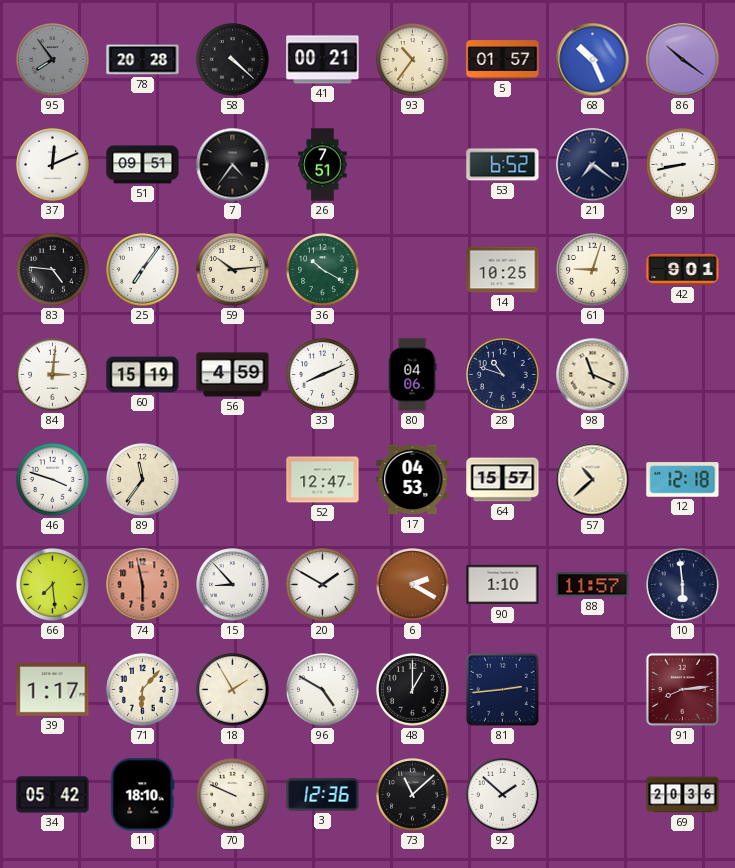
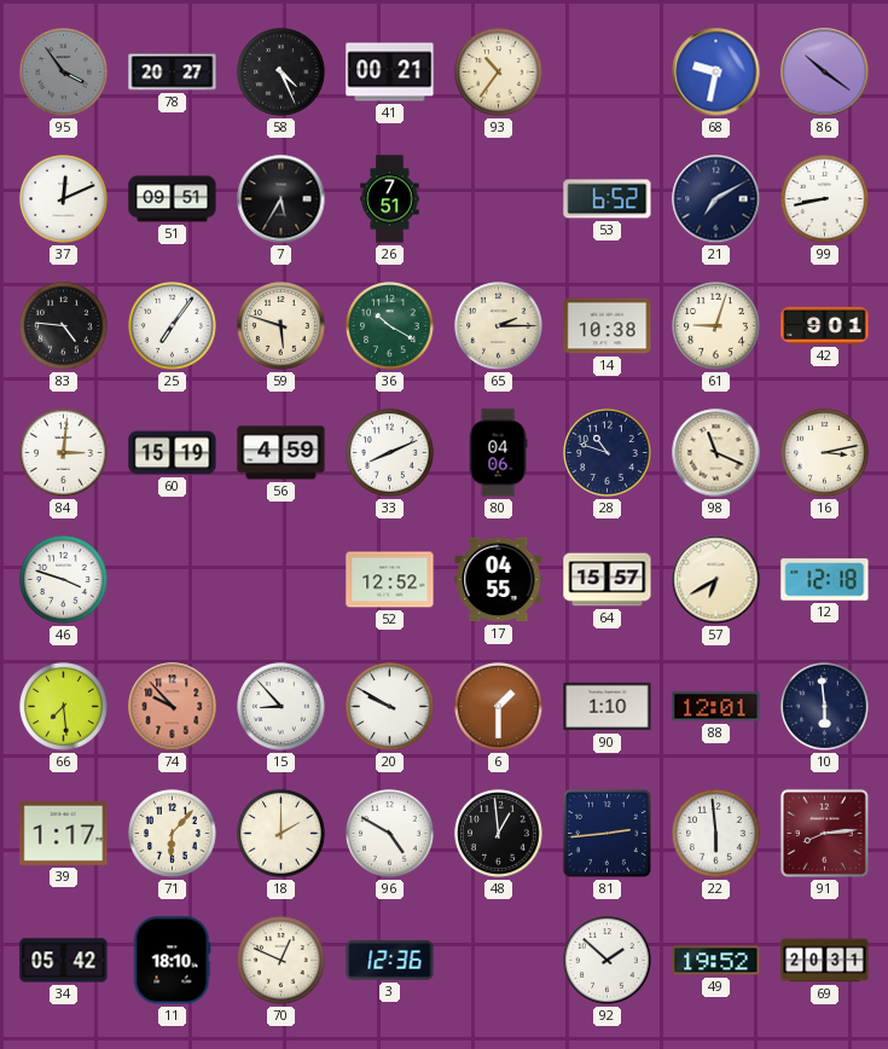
95: 7:54 -> 3:54
78: 20:28 -> 20:27
58: 4:22 -> 4:26
5: 01:57 -> none
68: 10:26 -> 9:32
7: 4:36 -> 5:35
21: 7:21 -> 7:10
59: 10:14 -> 5:48
65: none -> 2:15
14: 10:25 -> 10:38
16: none -> 3:13
89: 11:36 -> none
52: 12:47 -> 12:52
17: 04:53 -> 04:55
57: 10:38 -> 6:40
74: 5:58 -> 9:53
20: 1:50 -> 9:50
6: 2:20 -> 1:30
88: 11:57 -> 12:01
18: 1:55 -> 2:00
48: 1:00 -> 12:59
22: none -> 5:59
70: 9:49 -> 12:49
73: 11:08 -> none
49: none -> 19:52
69: 20:36 -> 20:31
